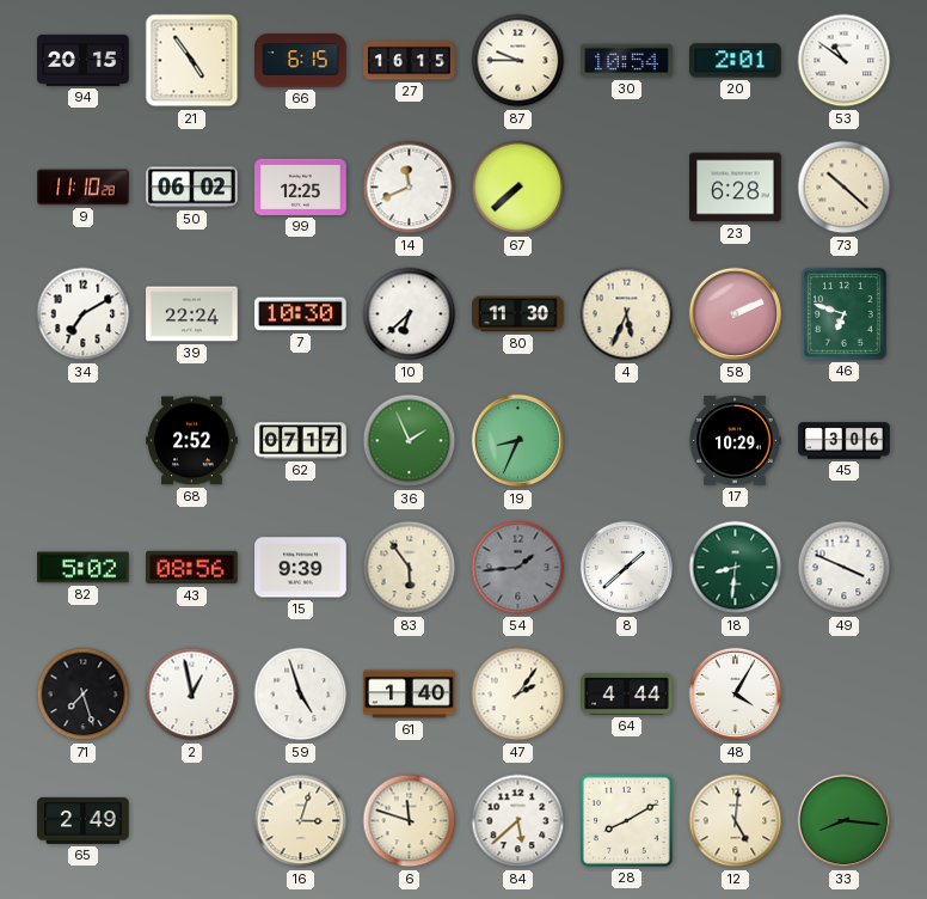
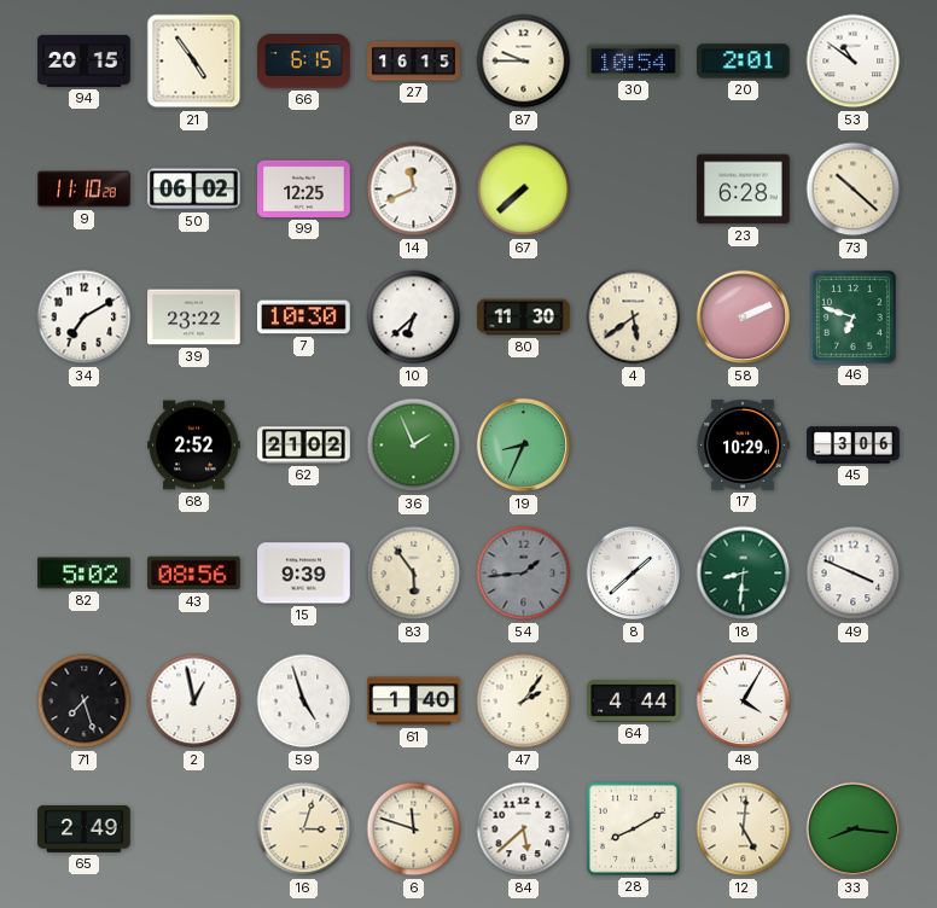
39: 22:24 -> 23:22
4: 5:34 -> 5:39
62: 07:17 -> 21:02
